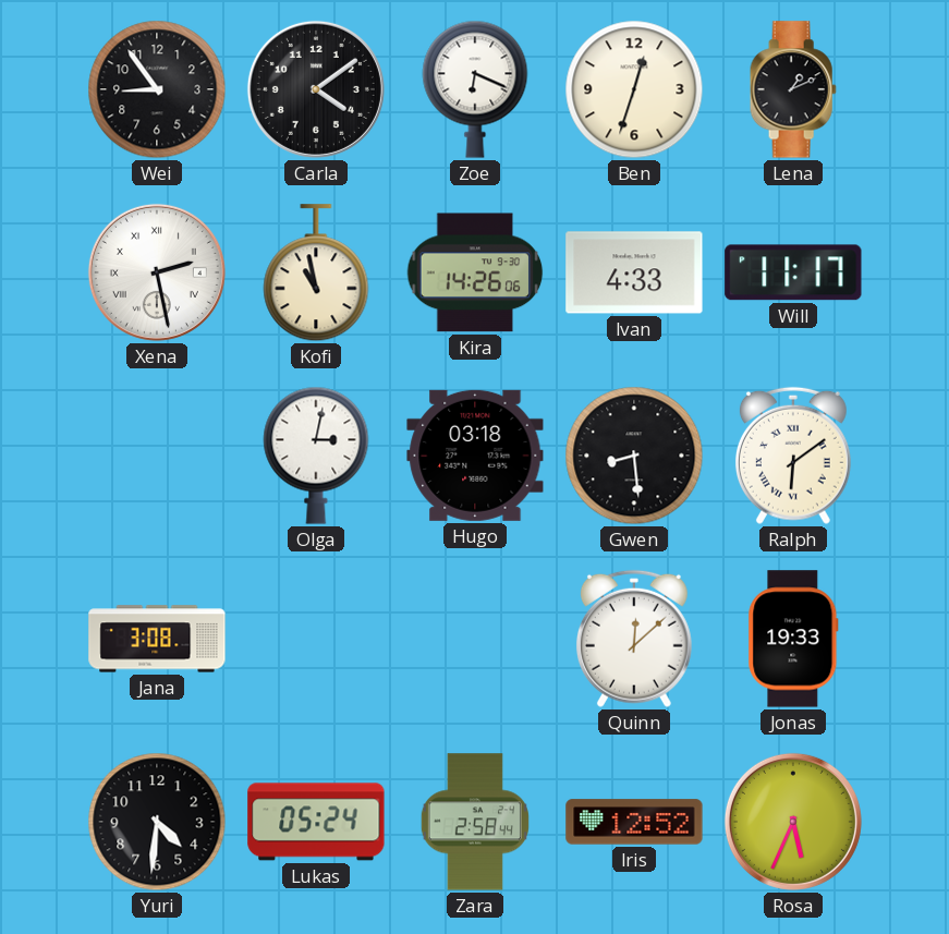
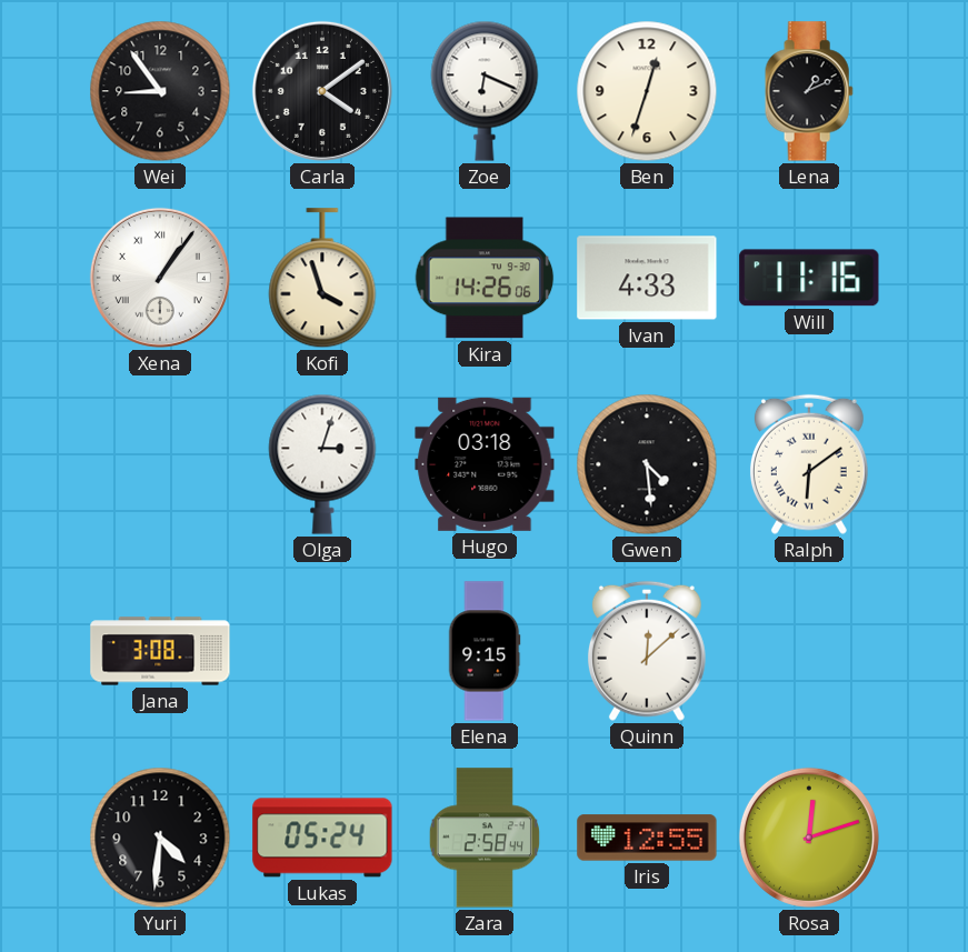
Xena: 2:28 -> 1:06
Kofi: 10:58 -> 3:57
Will: 11:17 -> 11:16
Olga: 3:02 -> 3:03
Gwen: 8:29 -> 4:29
Elena: none -> 9:15
Jonas: 19:33 -> none
Iris: 12:52 -> 12:55
Rosa: 5:34 -> 12:12
